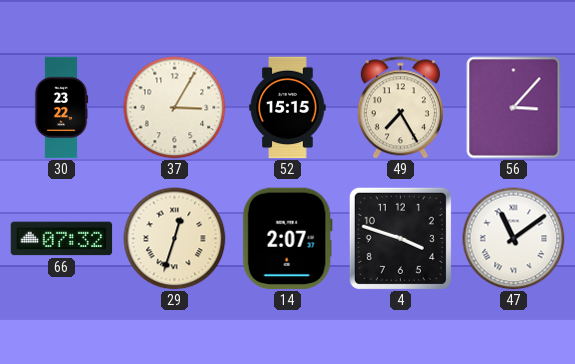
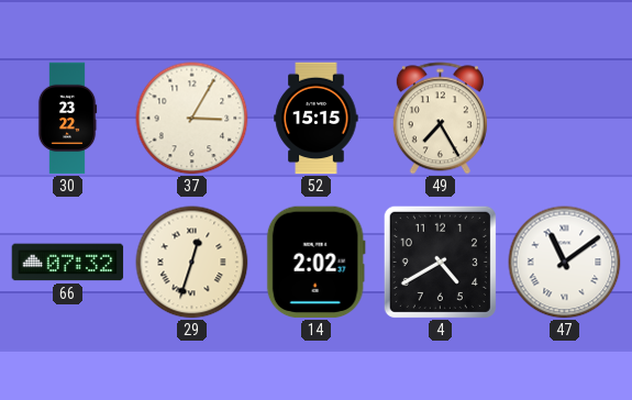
56: 3:07 -> none
14: 2:07 -> 2:02
4: 3:48 -> 4:40
